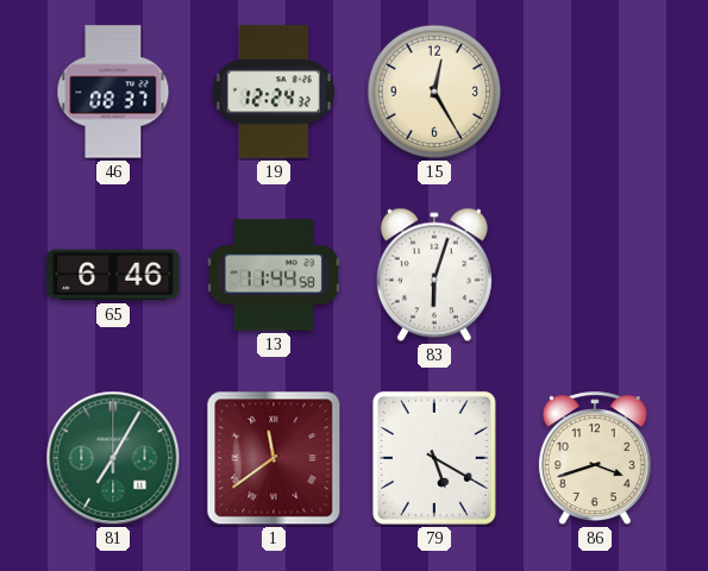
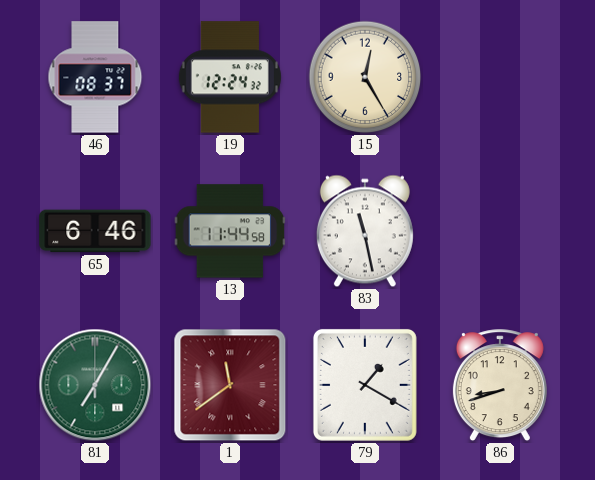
83: 6:03 -> 11:28
79: 5:20 -> 1:20
86: 3:42 -> 8:42
